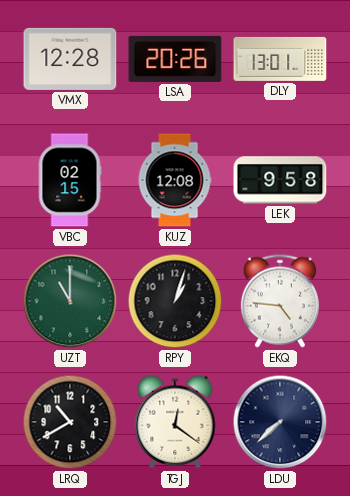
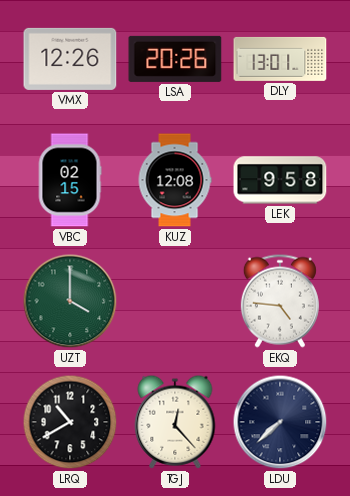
VMX: 12:28 -> 12:26
UZT: 11:00 -> 4:00
RPY: 1:03 -> none
TGJ: 12:21 -> 12:23
